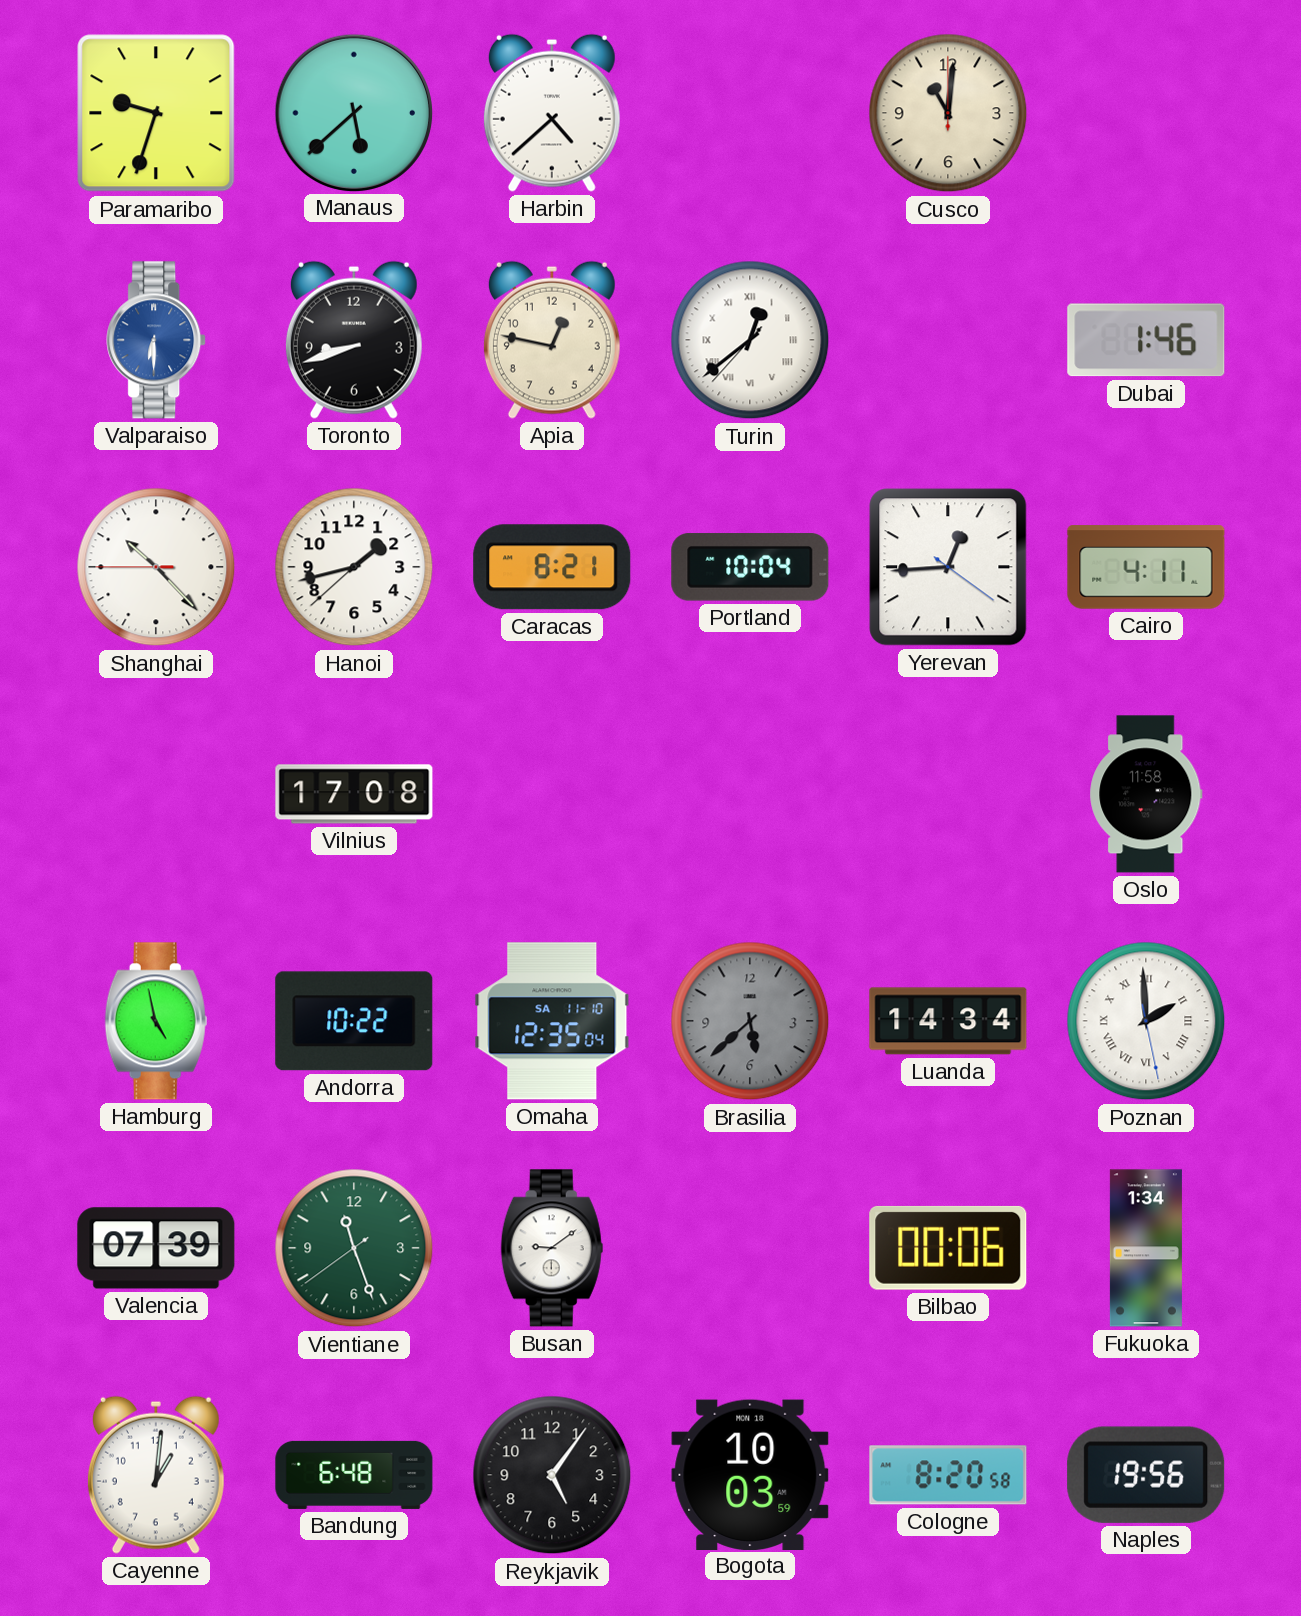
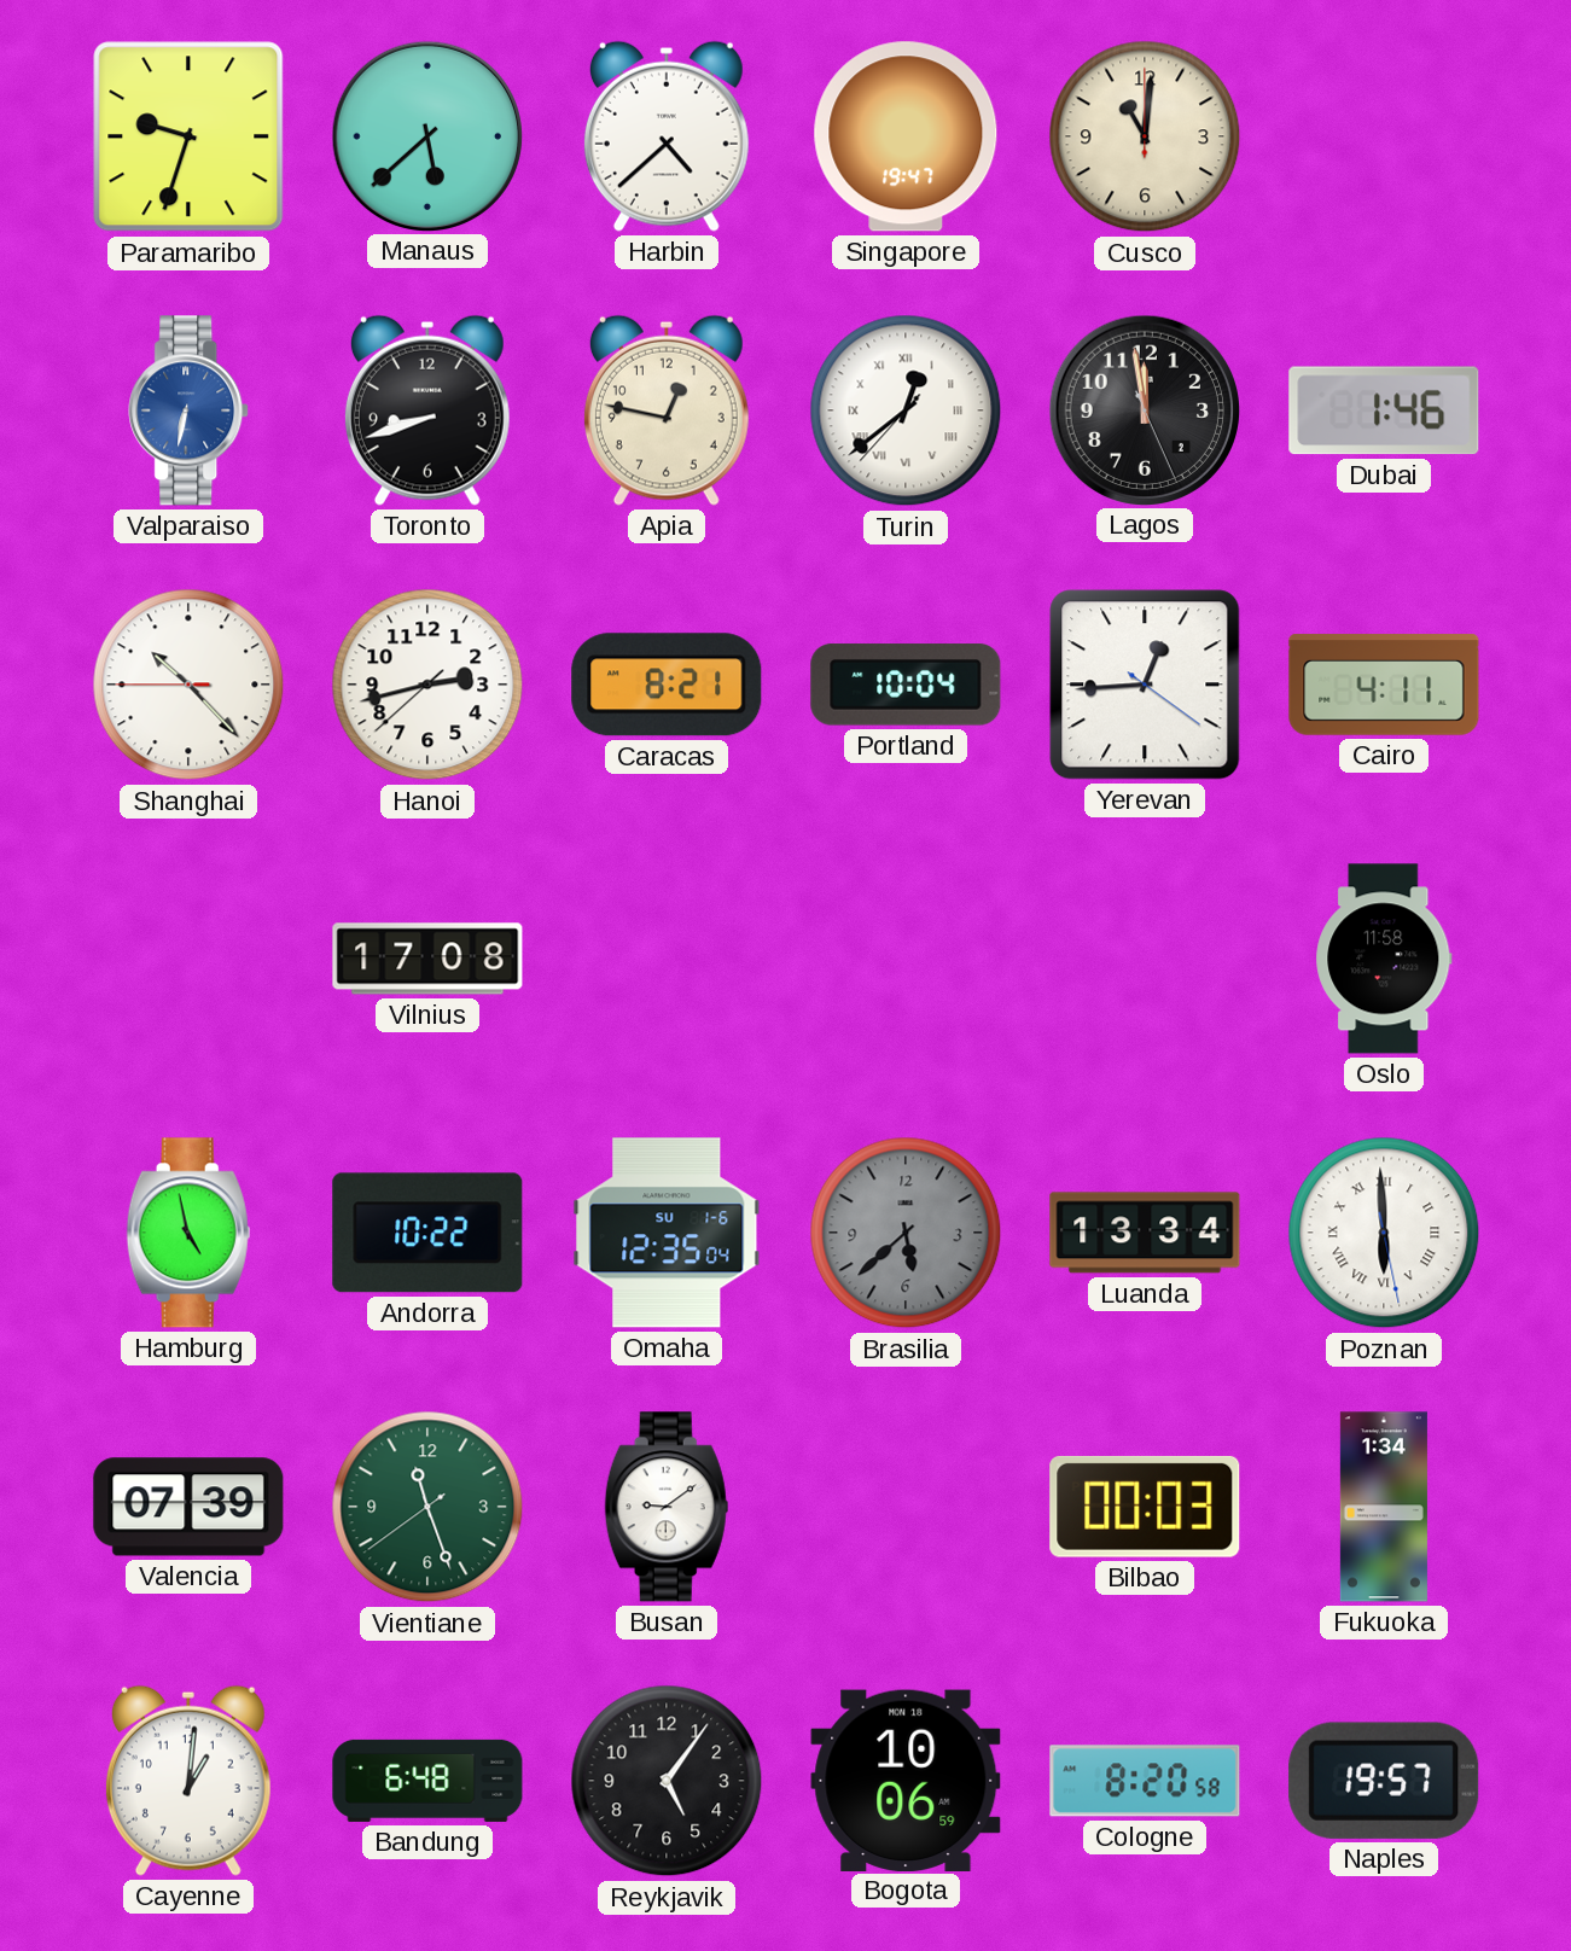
Singapore: none -> 19:47
Valparaiso: 6:30 -> 6:32
Lagos: none -> 11:58
Hanoi: 1:42 -> 2:42
Omaha date: SA 11-10 -> SU 1-6
Luanda: 14:34 -> 13:34
Poznan: 1:59 -> 5:59
Bilbao: 00:06 -> 00:03
Bogota: 10:03 -> 10:06
Naples: 19:56 -> 19:57
